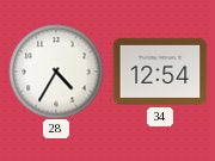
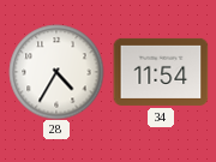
34: 12:54 -> 11:54
